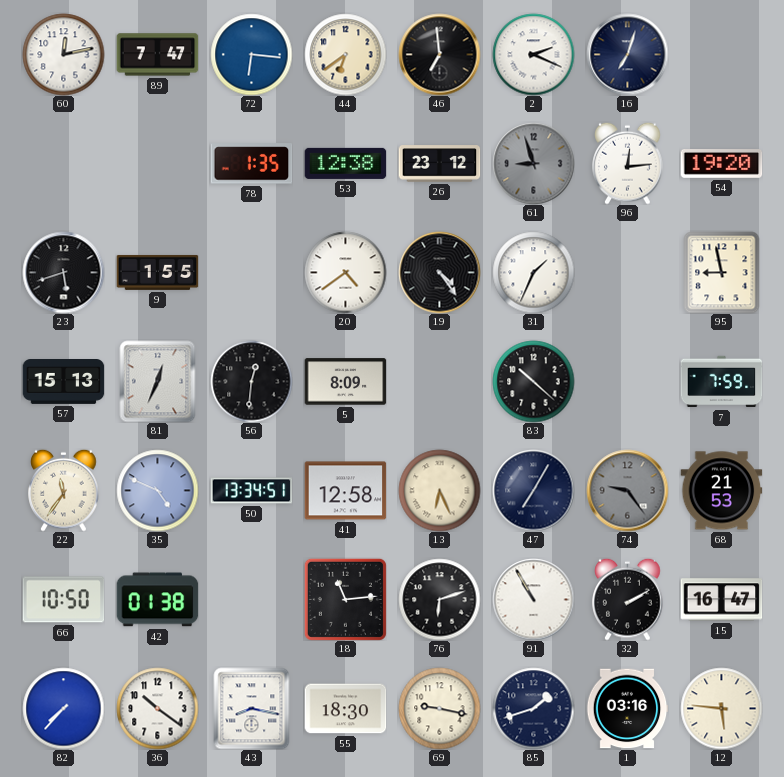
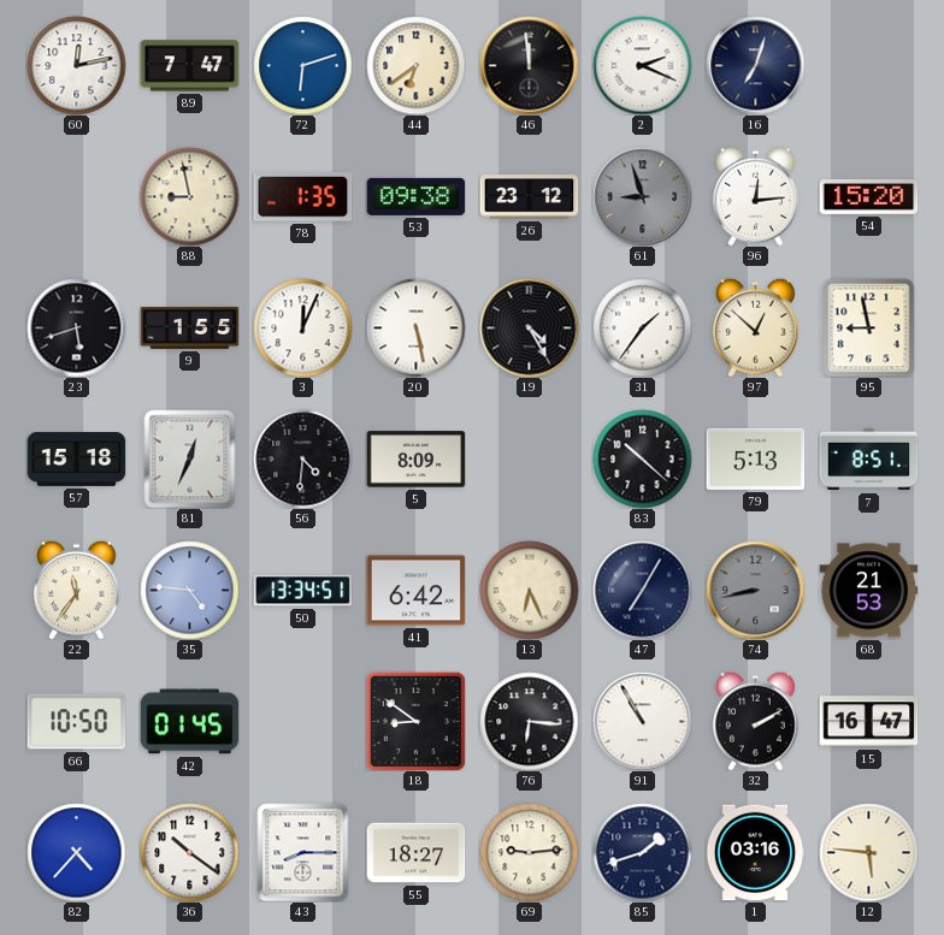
72: 6:16 -> 6:12
46: 6:59 -> 11:59
88: none -> 8:58
53: 12:38 -> 09:38
54: 19:20 -> 15:20
3: none -> 12:04
20: 4:39 -> 5:28
19: 4:24 -> 4:25
31: 1:34 -> 1:36
97: none -> 12:52
57: 15:13 -> 15:18
56: 12:31 -> 4:31
79: none -> 5:13
7: 7:59 -> 8:51
35: 4:49 -> 4:46
41: 12:58 -> 6:42
74: 9:24 -> 8:43
42: 01:38 -> 01:45
18: 11:14 -> 8:51
76: 6:12 -> 6:16
82: 7:37 -> 4:37
43: 8:17 -> 8:15
55: 18:30 -> 18:27
69: 9:17 -> 9:14
